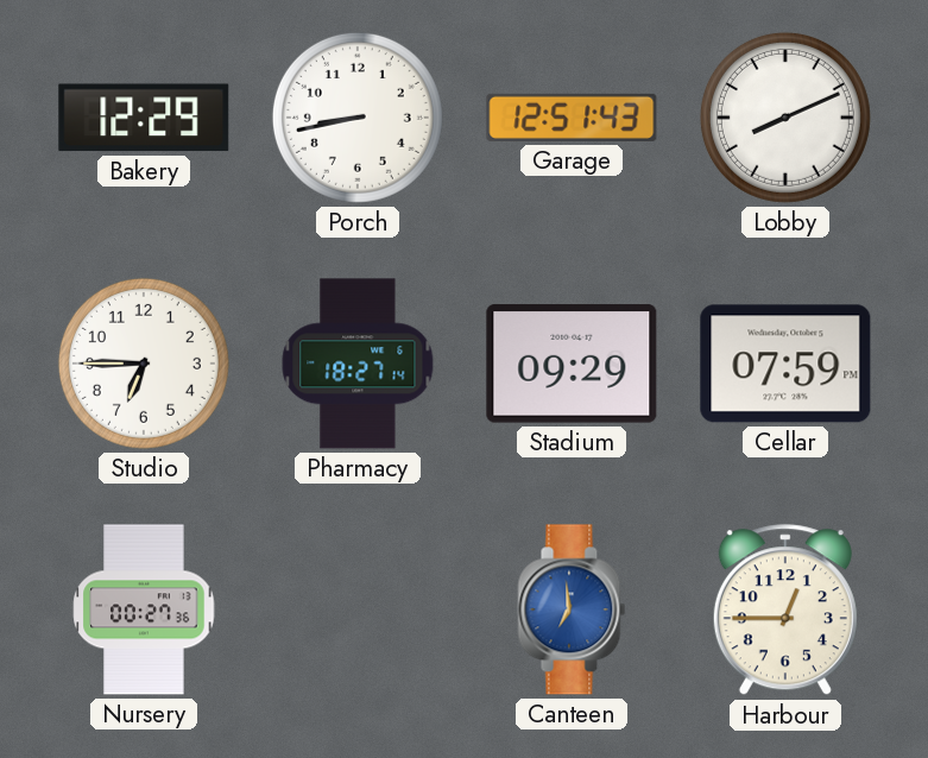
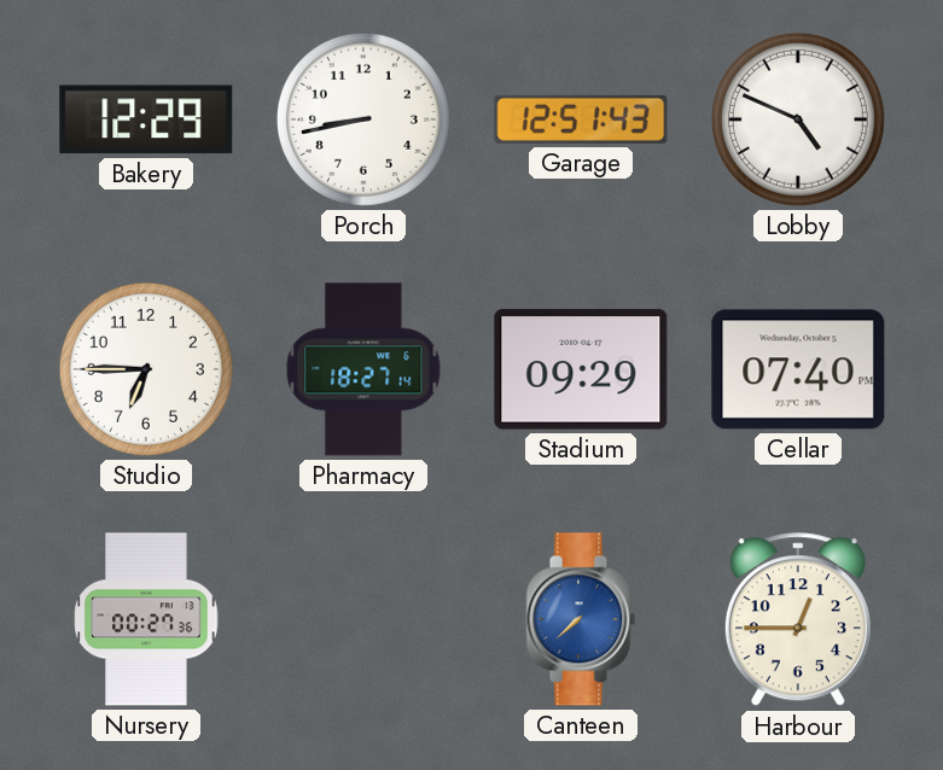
Lobby: 8:11 -> 4:49
Cellar: 07:59 -> 07:40
Canteen: 6:59 -> 7:38
